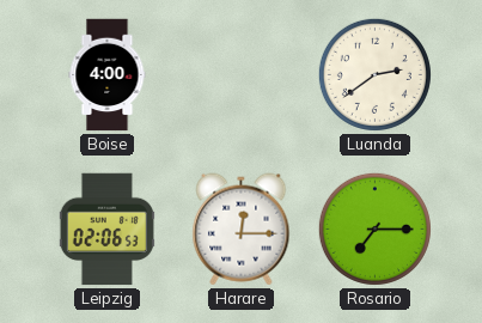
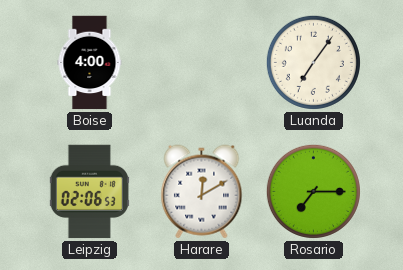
Luanda: 2:39 -> 7:06
Harare: 12:15 -> 12:10
